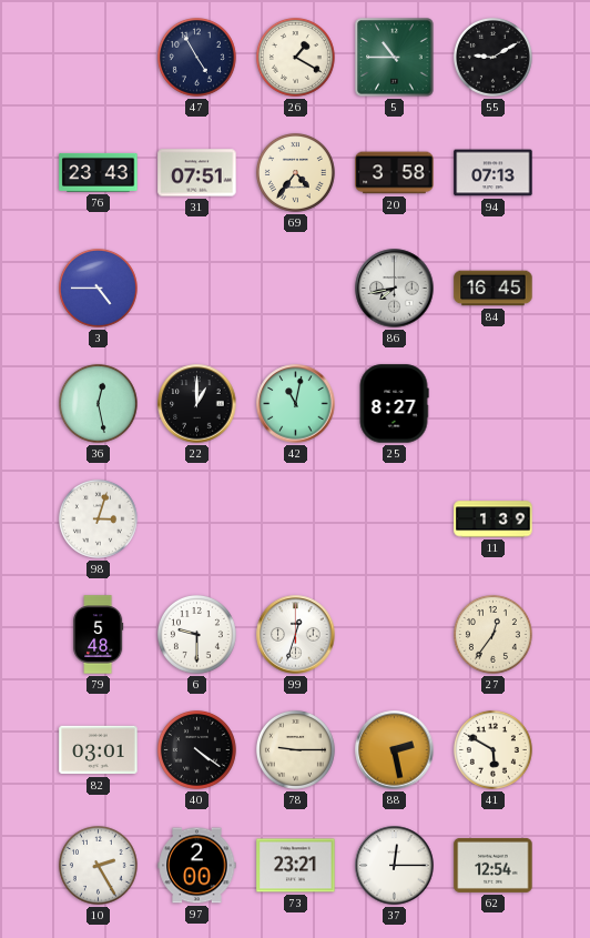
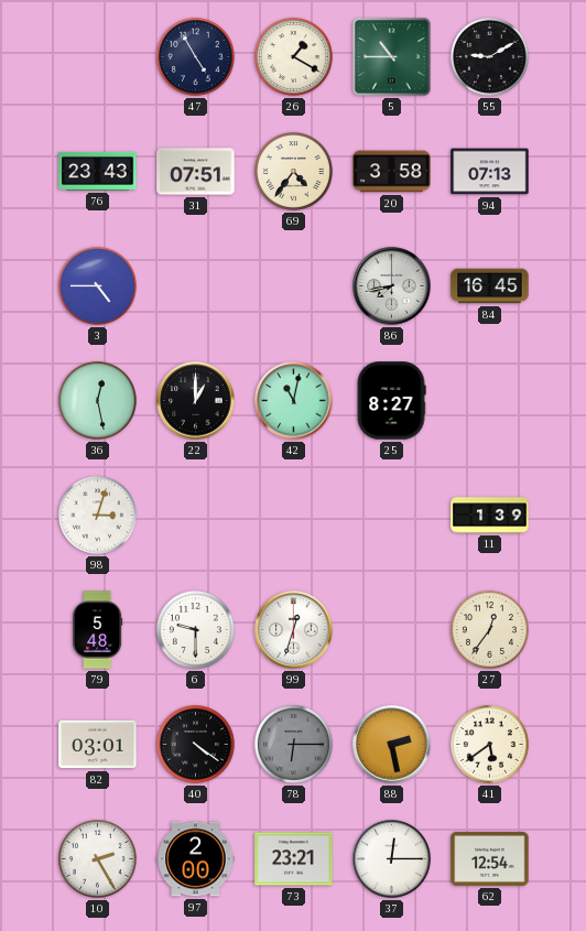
78: 9:15 -> 6:15
78 dial: cream -> grey
41: 5:50 -> 5:39
